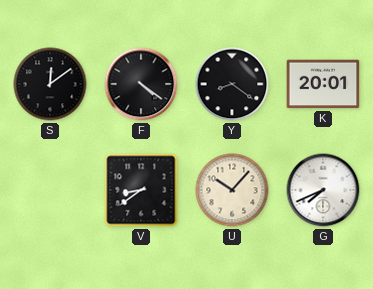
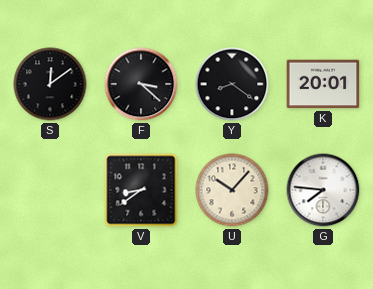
F: 4:21 -> 3:22
G: 7:41 -> 7:46
